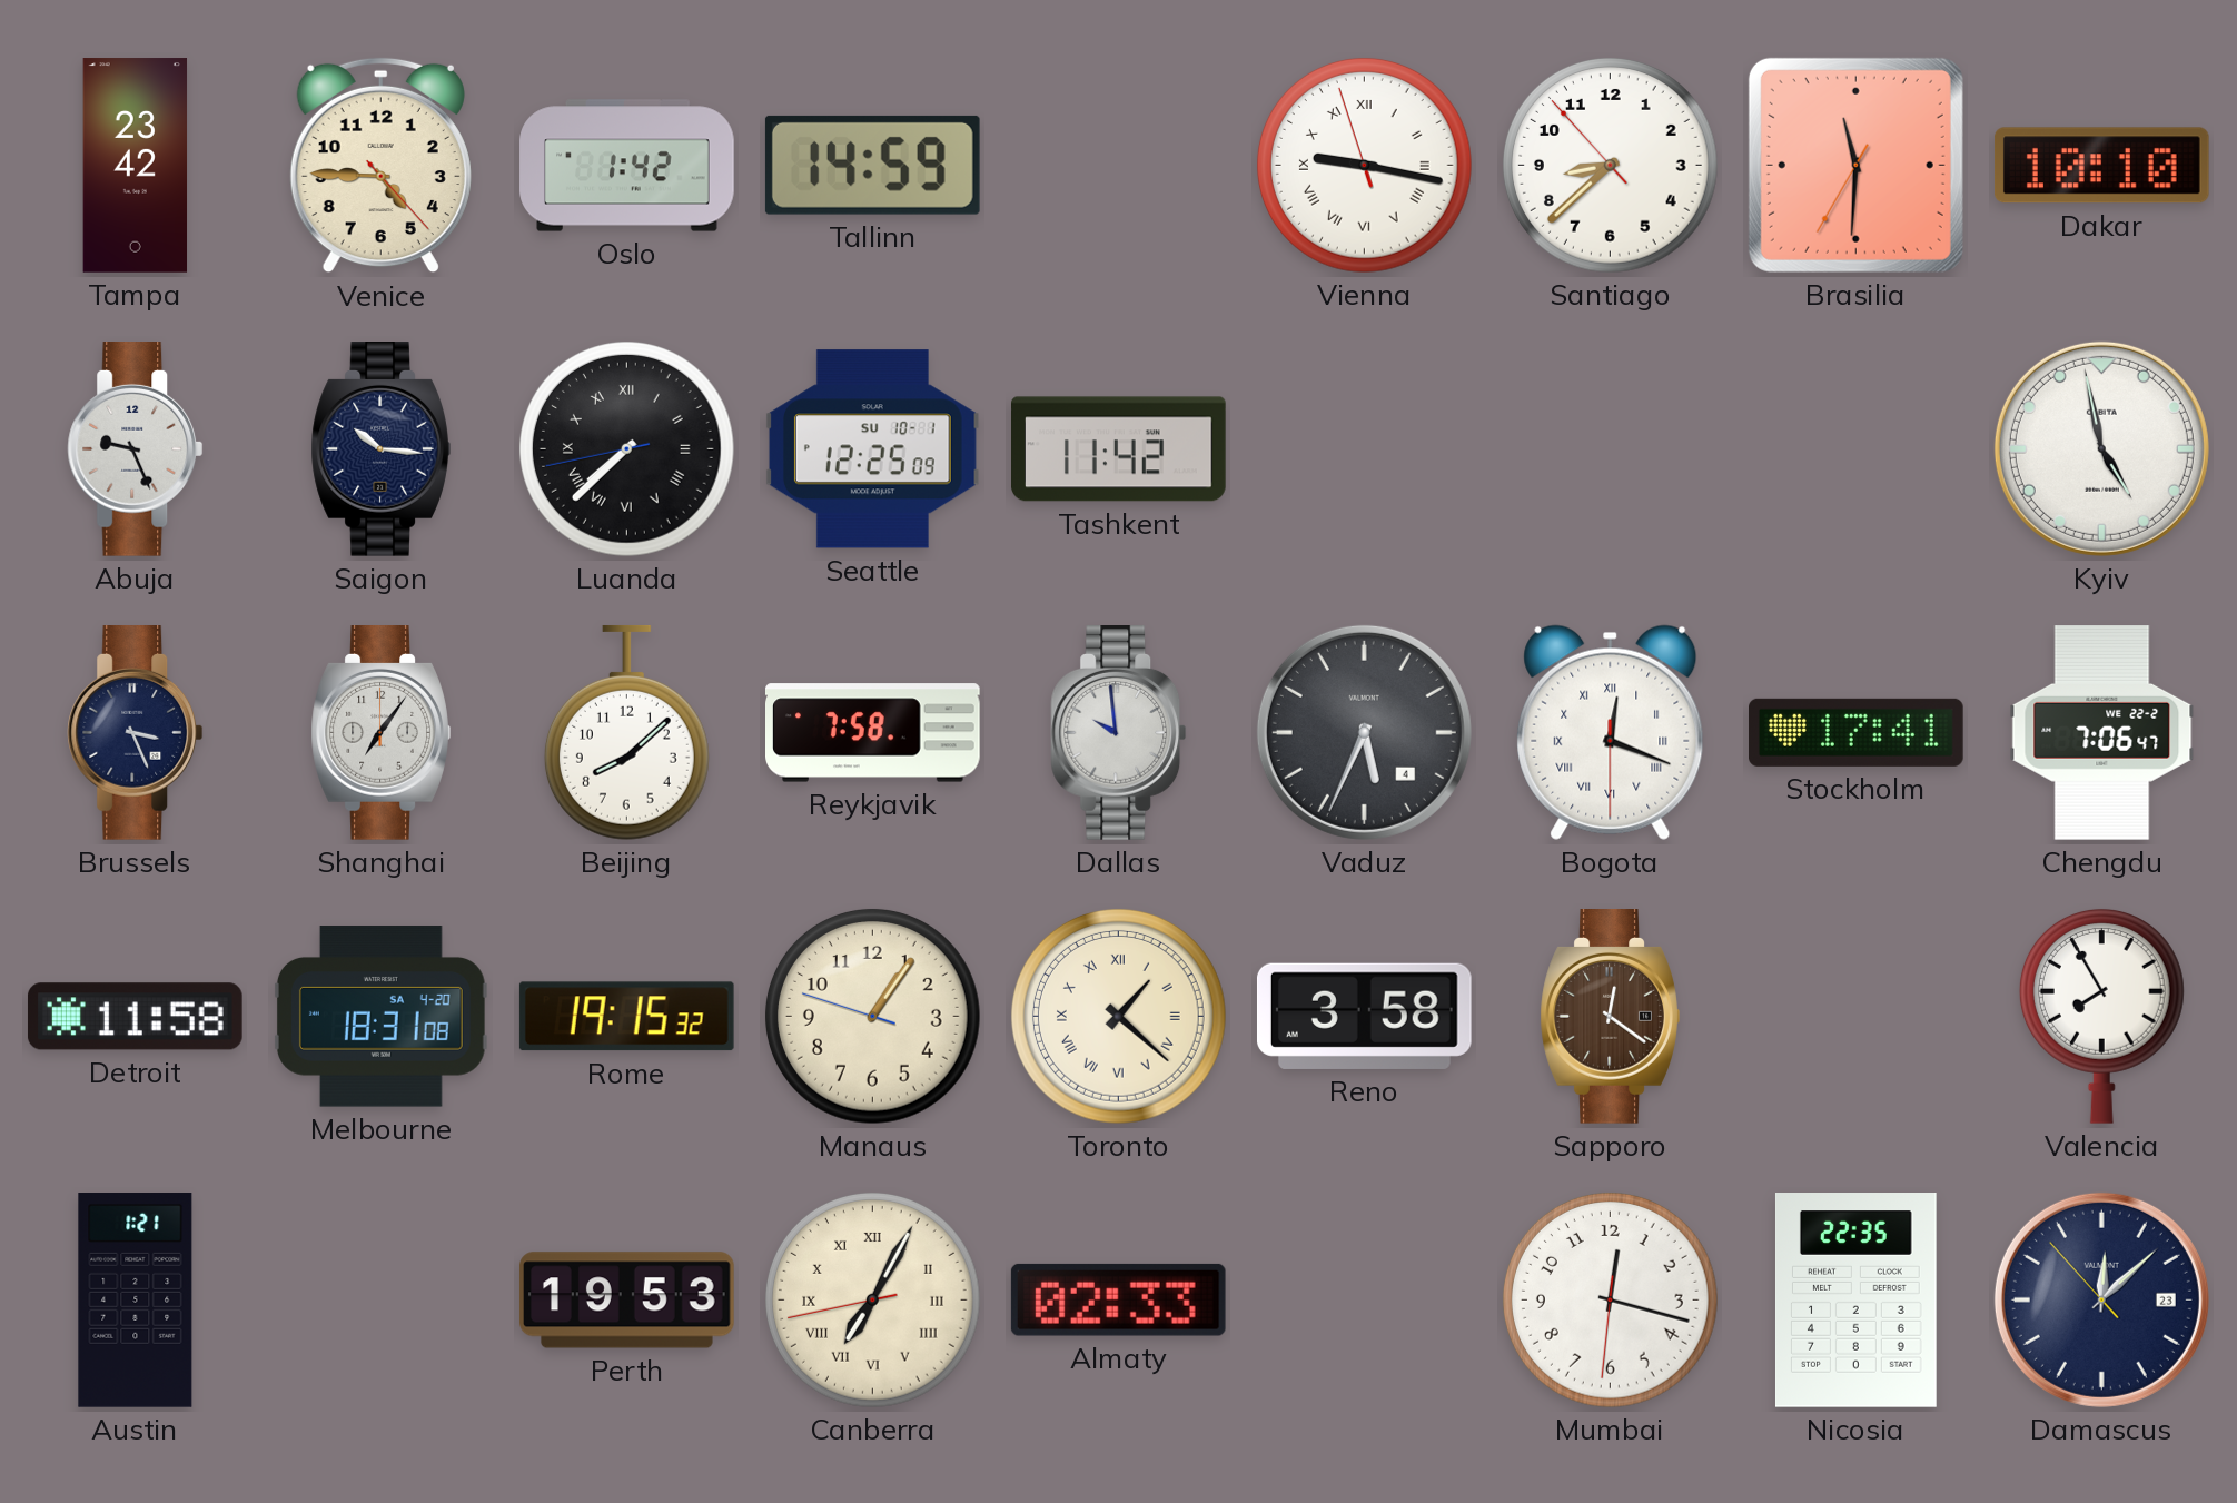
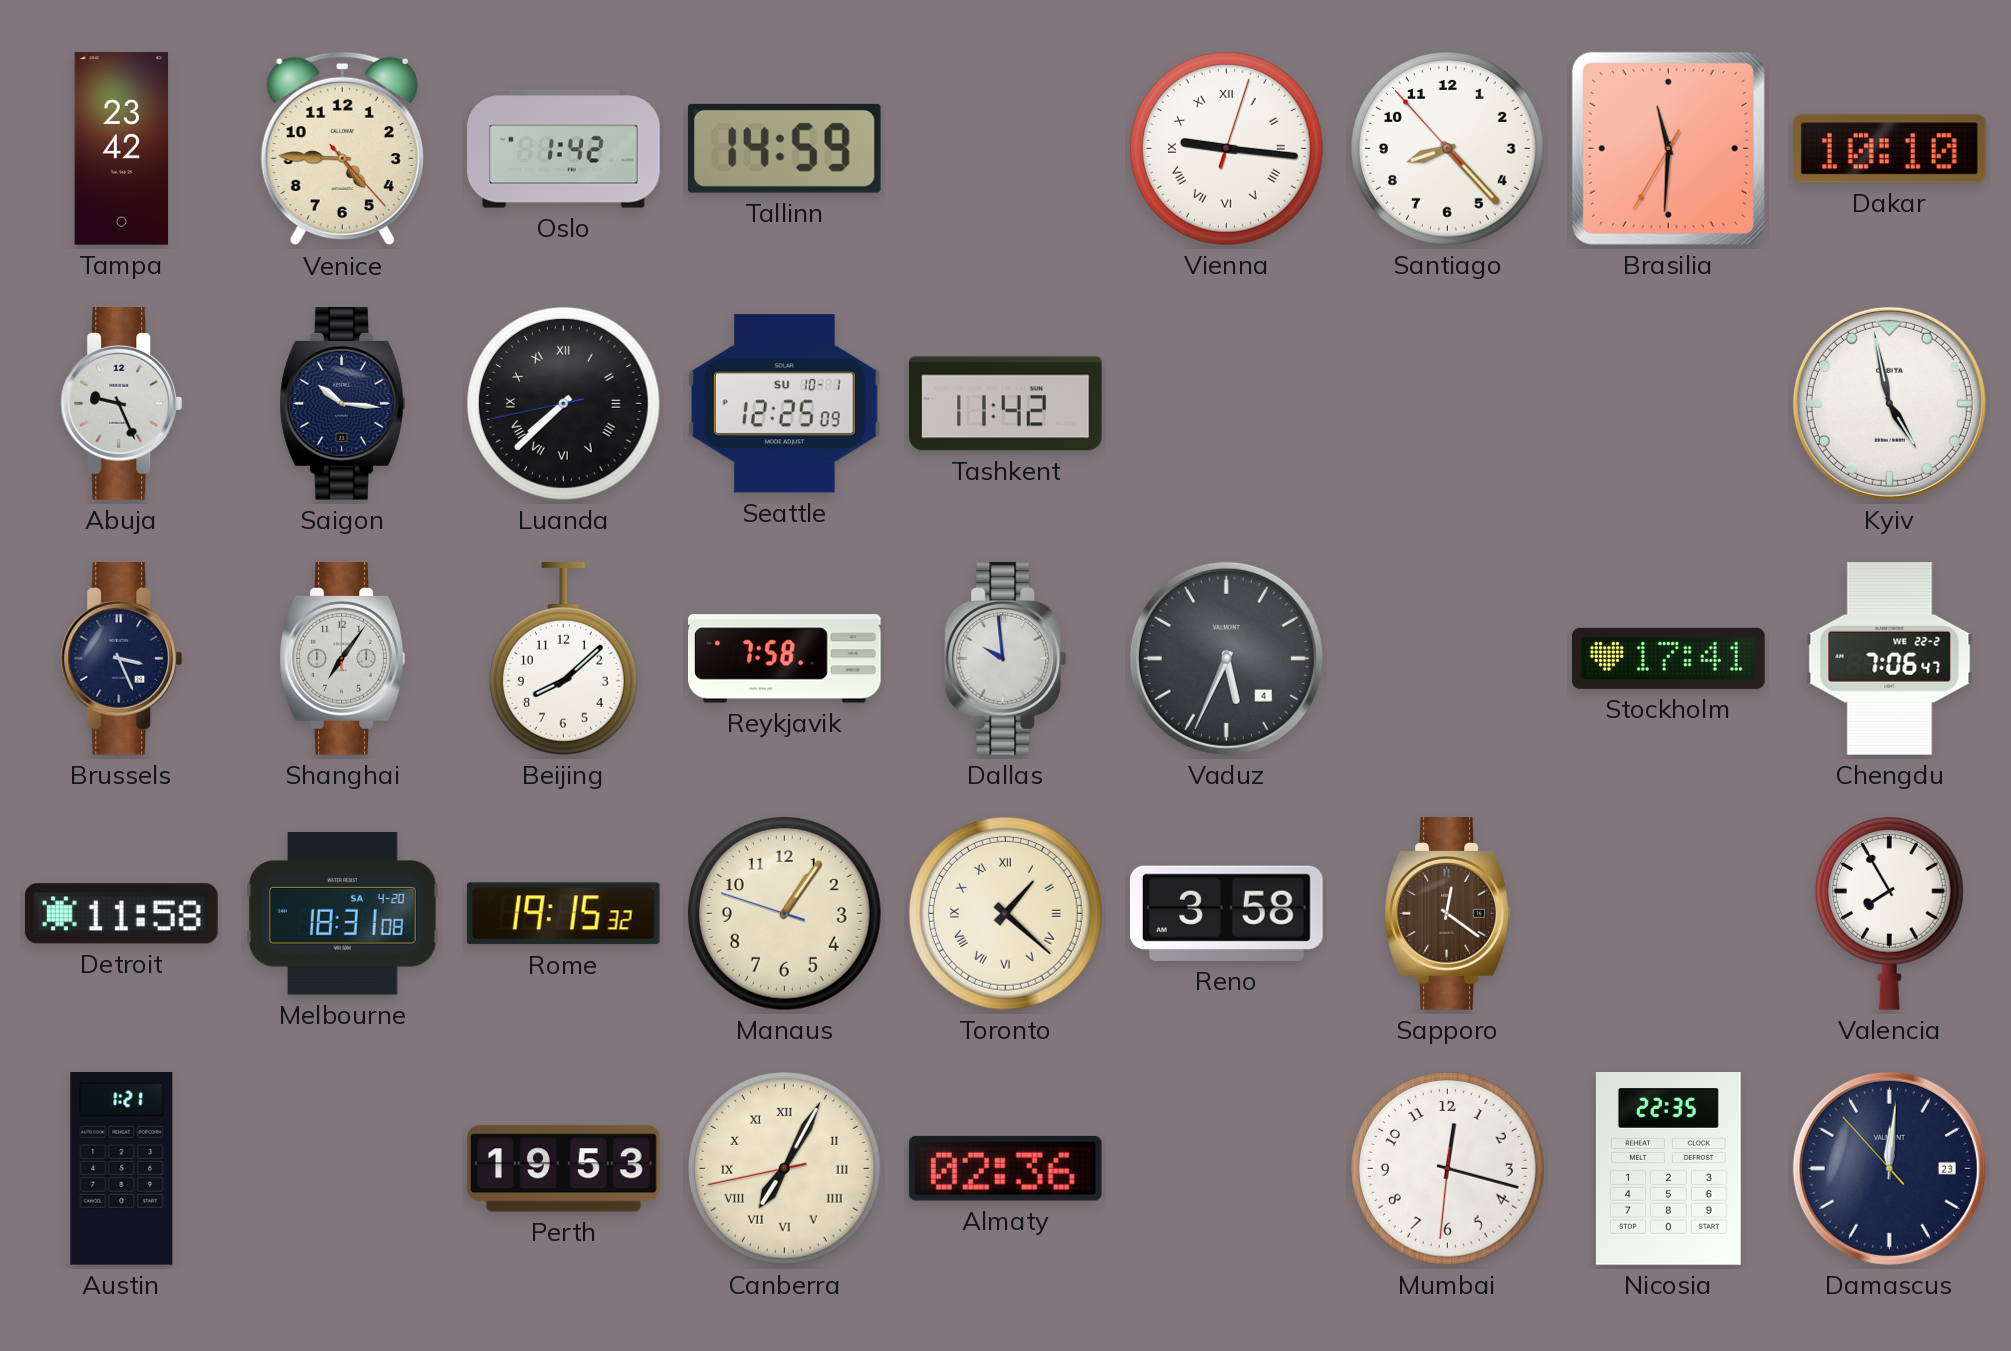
Vienna: 9:16:57 -> 9:16:03
Santiago: 8:37 -> 8:22
Bogota: 12:18 -> none
Almaty: 02:33 -> 02:36
Damascus: 12:07 -> 12:00
